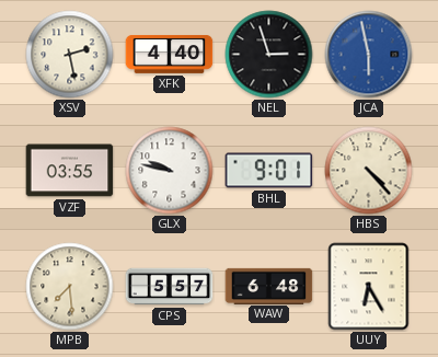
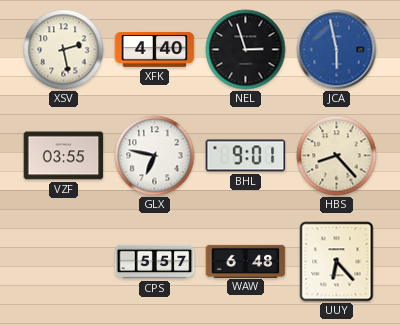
GLX: 9:47 -> 6:47
HBS: 4:23 -> 8:23
MPB: 7:29 -> none
UUY: 6:25 -> 6:23
